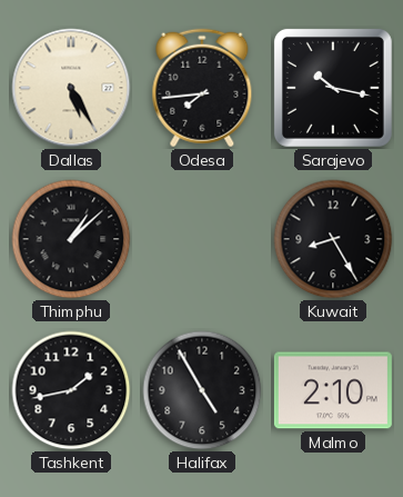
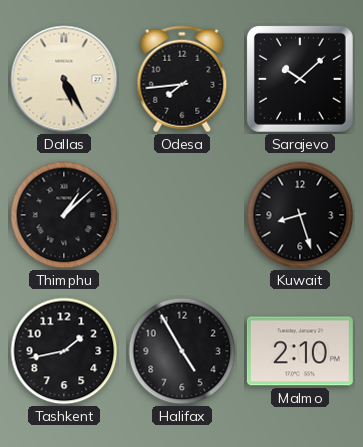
Sarajevo: 10:17 -> 10:08
Kuwait: 8:25 -> 8:27
